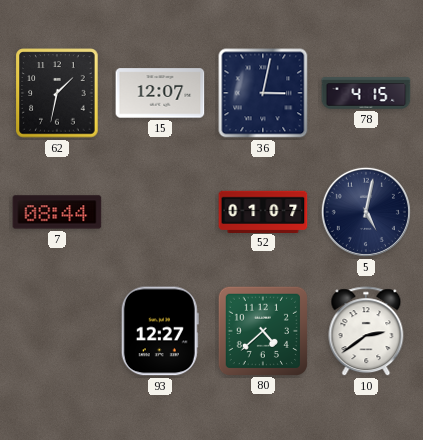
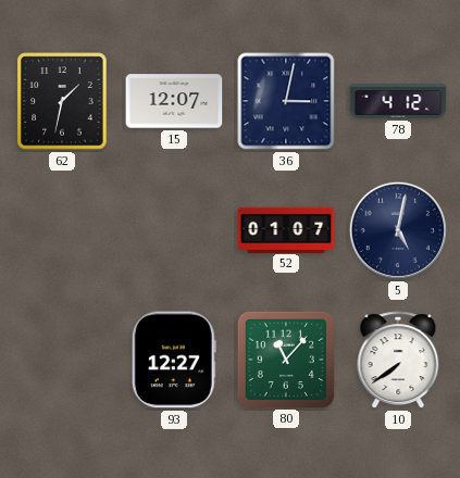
78: 4:15 -> 4:12
7: 08:44 -> none
80: 4:38 -> 11:07
10: 2:39 -> 7:39
